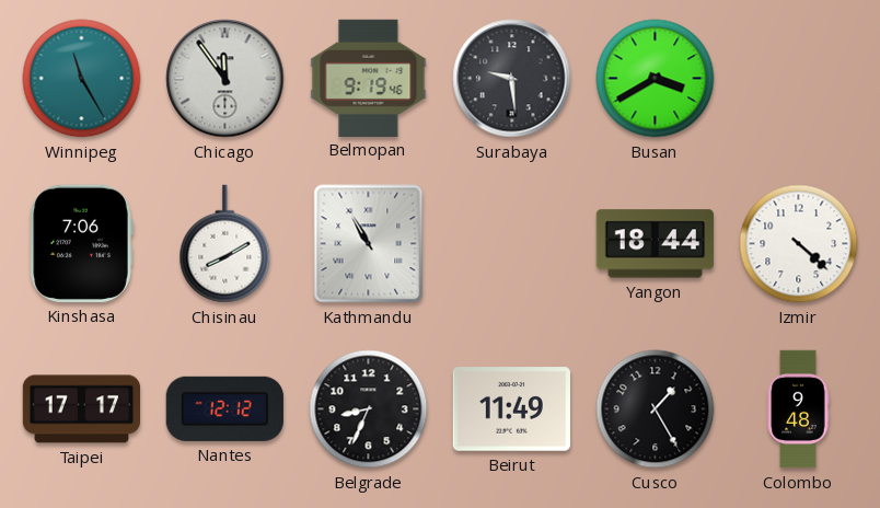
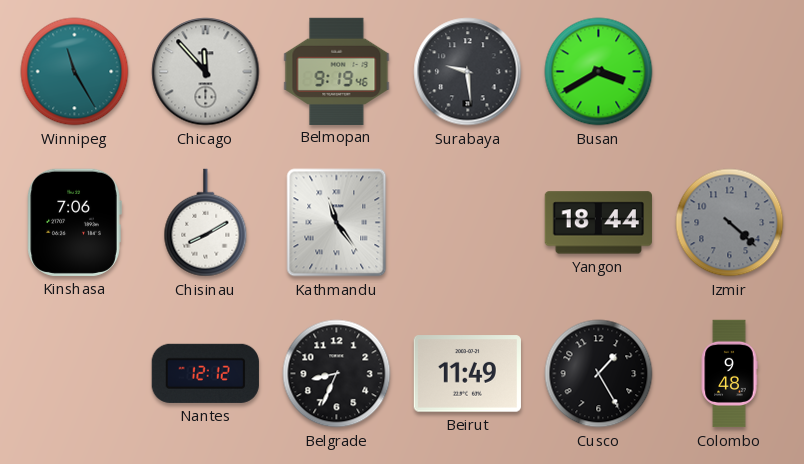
Chicago: 11:54 -> 11:53
Kathmandu: 10:55 -> 11:24
Izmir dial: white -> grey
Taipei: 17:17 -> none
